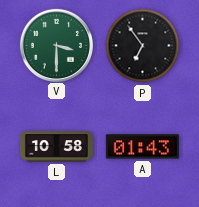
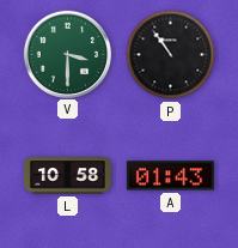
P: 6:54 -> 10:54
